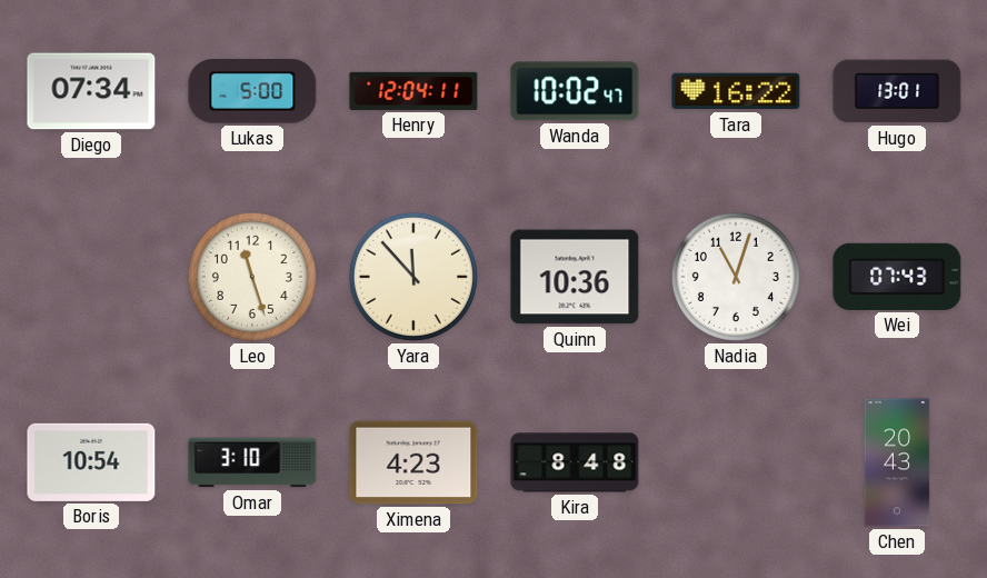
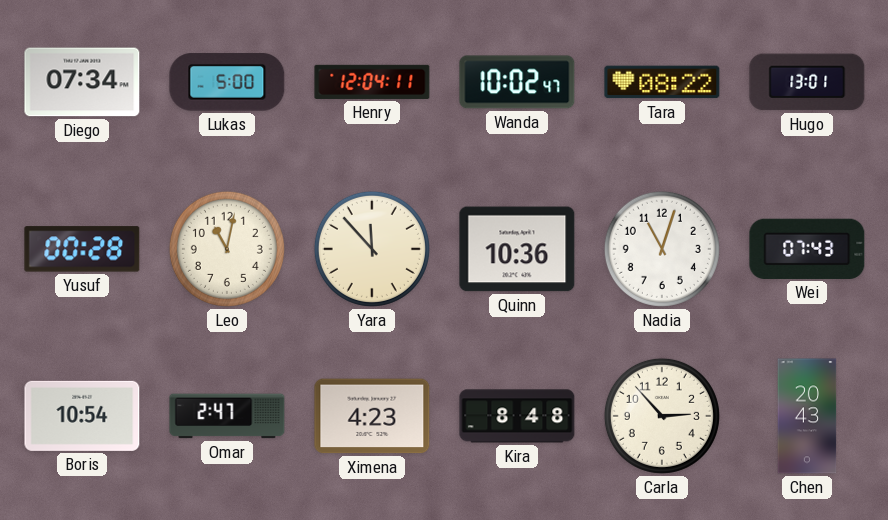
Tara: 16:22 -> 08:22
Yusuf: none -> 00:28
Leo: 11:27 -> 11:02
Omar: 3:10 -> 2:47
Carla: none -> 2:53
